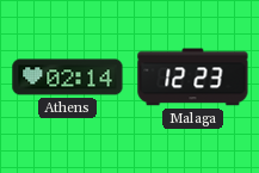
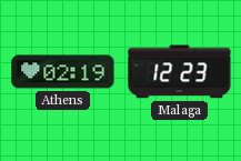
Athens: 02:14 -> 02:19
